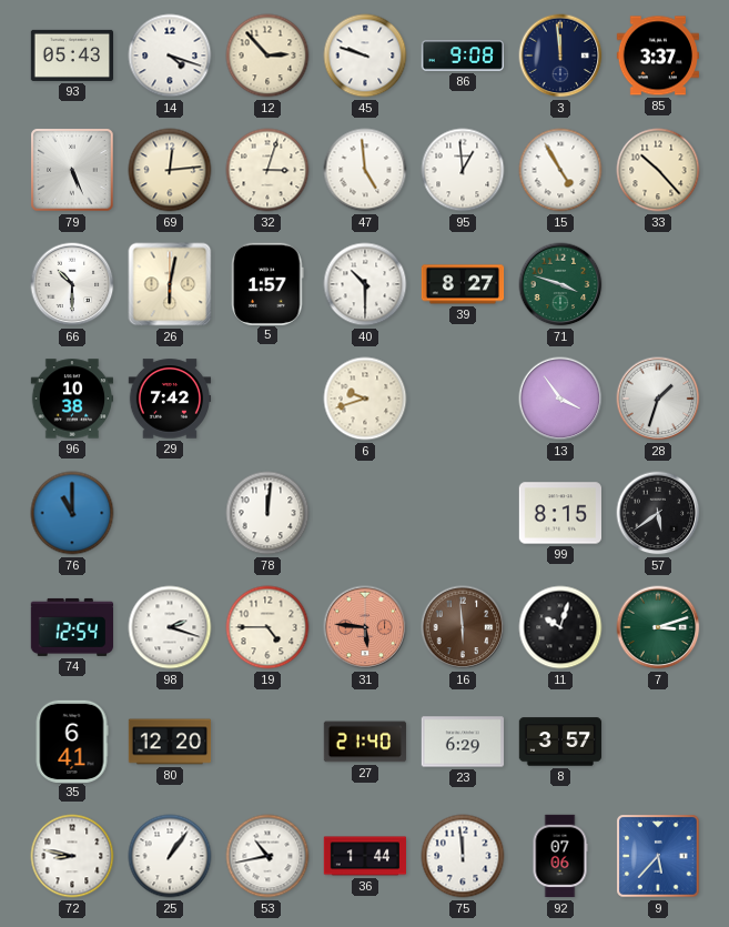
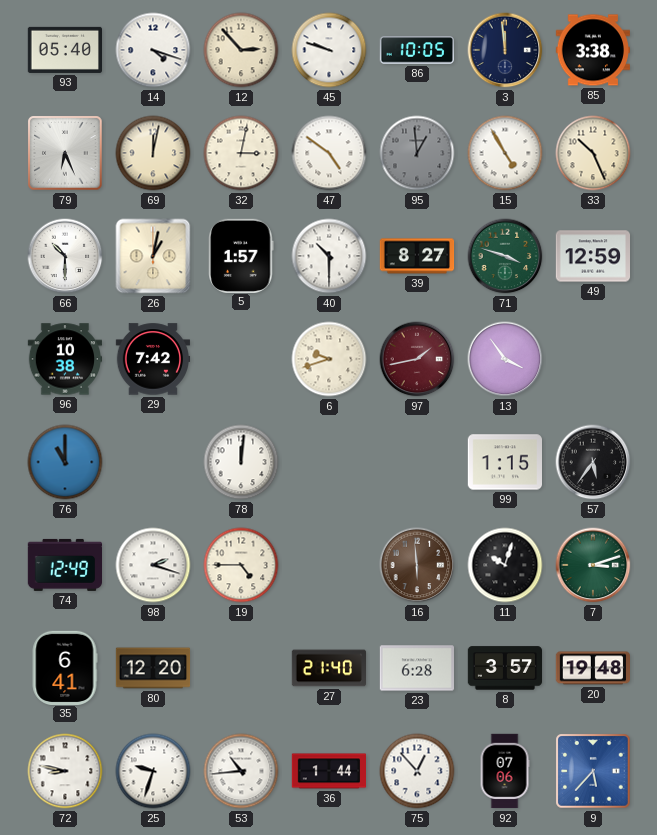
93: 05:43 -> 05:40
86: 9:08 -> 10:05
85: 3:37 -> 3:38
79: 5:26 -> 6:26
69: 12:14 -> 12:02
32: 3:03 -> 3:02
47: 4:59 -> 4:51
95 dial: white -> grey
33: 10:23 -> 10:26
26: 6:02 -> 1:02
49: none -> 12:59
97: none -> 1:43
28: 1:33 -> none
99: 8:15 -> 1:15
57: 5:39 -> 5:36
74: 12:54 -> 12:49
31: 5:46 -> none
23: 6:29 -> 6:28
20: none -> 19:48
25: 1:06 -> 9:33
53: 10:43 -> 10:44
75: 11:59 -> 12:53
